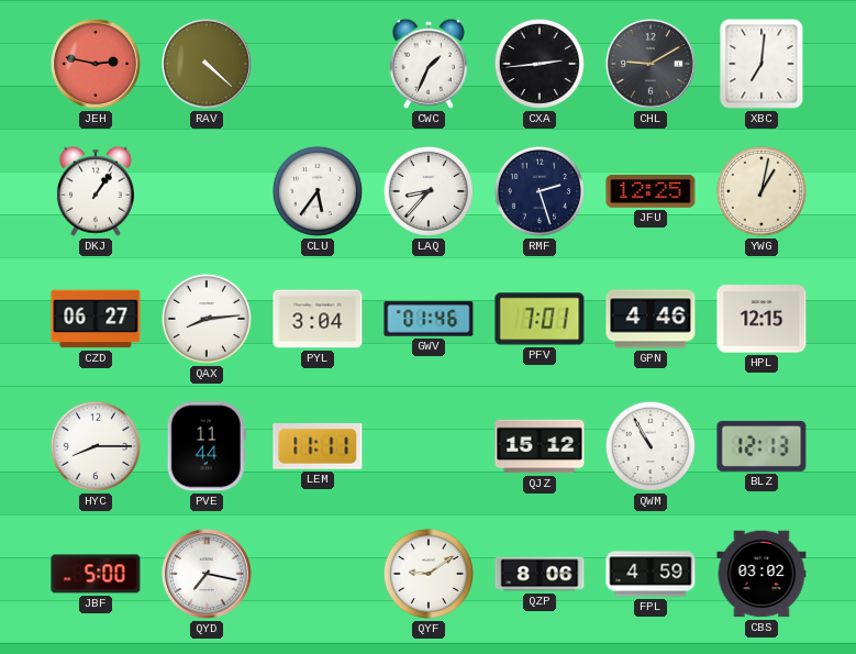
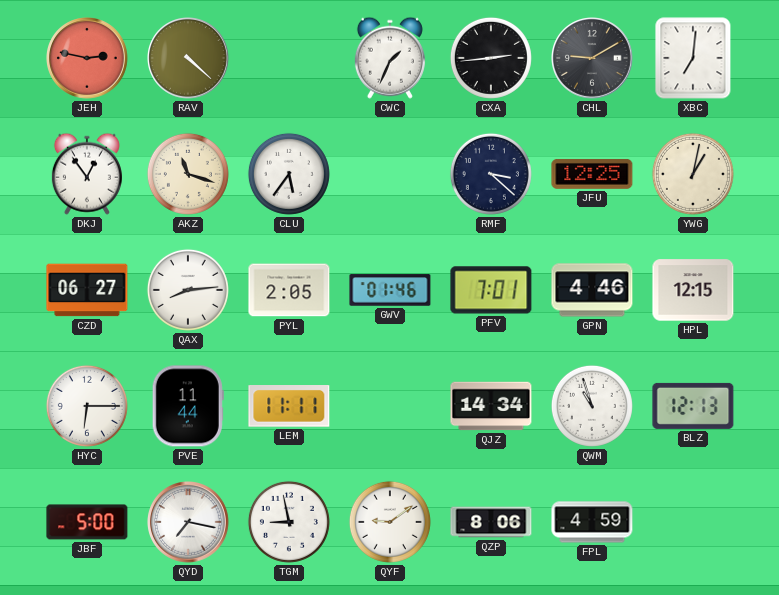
DKJ: 1:06 -> 12:54
AKZ: none -> 11:18
LAQ: 8:37 -> none
RMF: 2:27 -> 3:22
PYL: 3:04 -> 2:05
HYC: 8:15 -> 6:15
QJZ: 15:12 -> 14:34
QWM: 10:55 -> 10:57
TGM: none -> 8:58
CBS: 03:02 -> none
